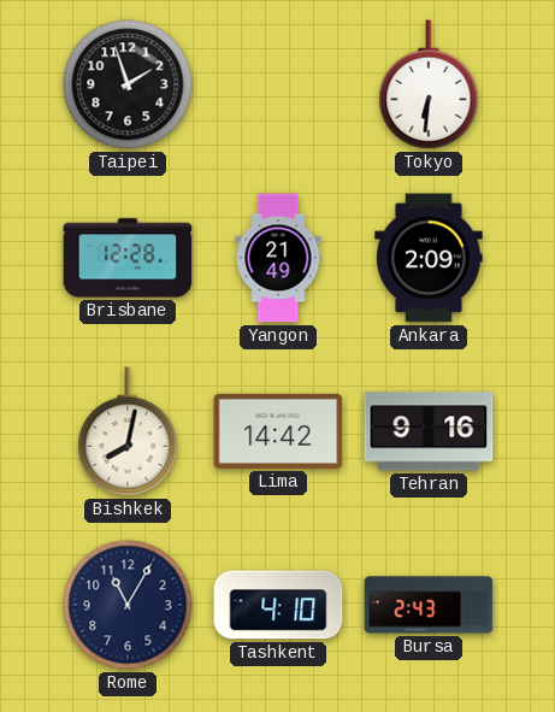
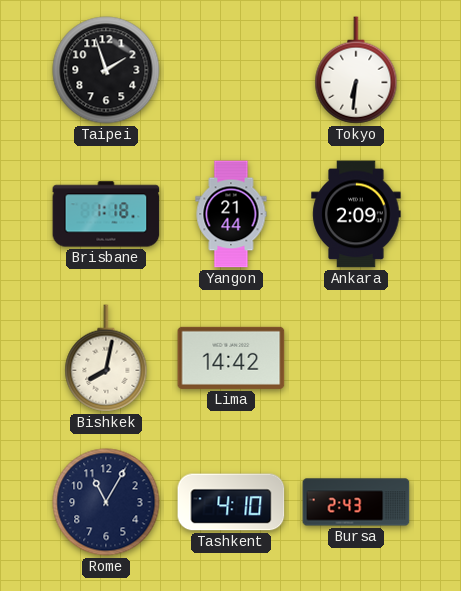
Brisbane: 12:28 -> 1:18
Yangon: 21:49 -> 21:44
Tehran: 9:16 -> none
